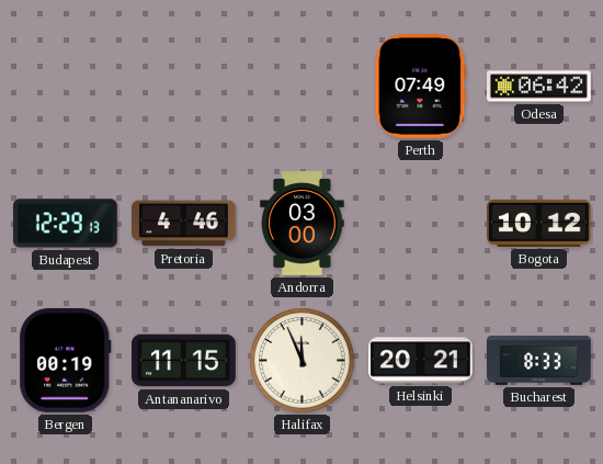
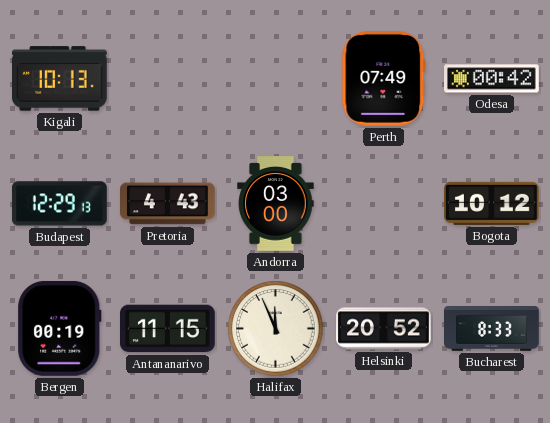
Kigali: none -> 10:13
Odesa: 06:42 -> 00:42
Pretoria: 4:46 -> 4:43
Helsinki: 20:21 -> 20:52
